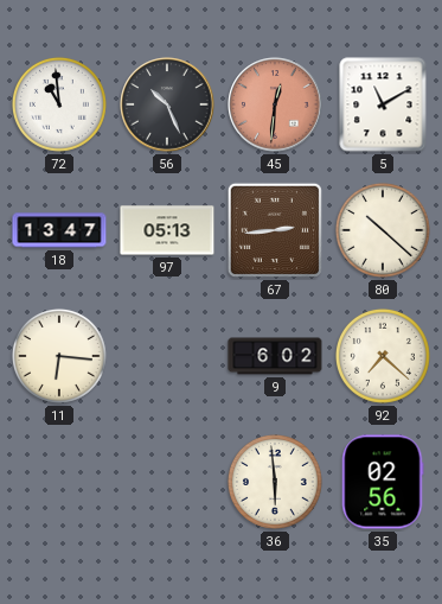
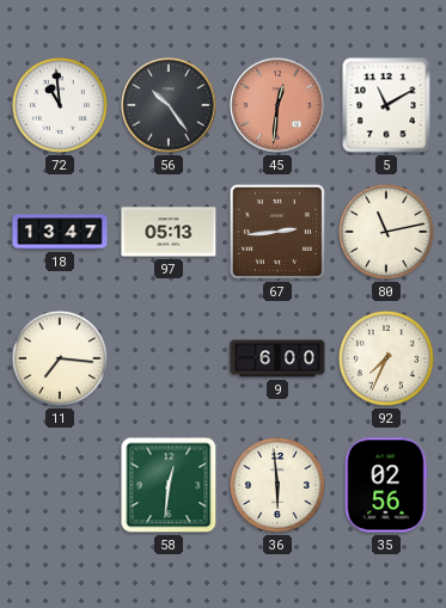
56: 10:26 -> 10:24
80: 10:22 -> 11:13
11: 6:16 -> 7:16
9: 6:02 -> 6:00
92: 7:22 -> 7:34
58: none -> 12:31
